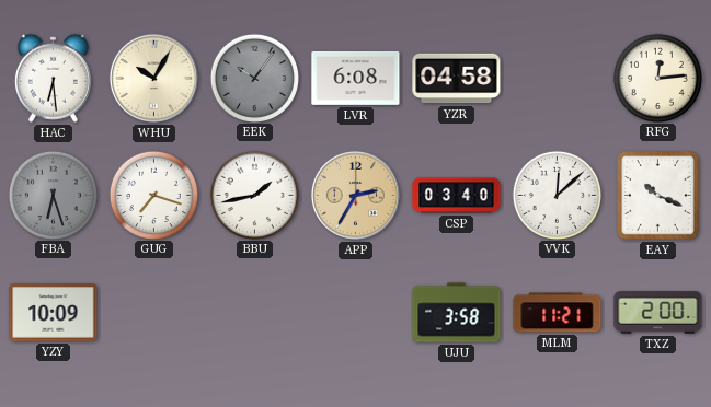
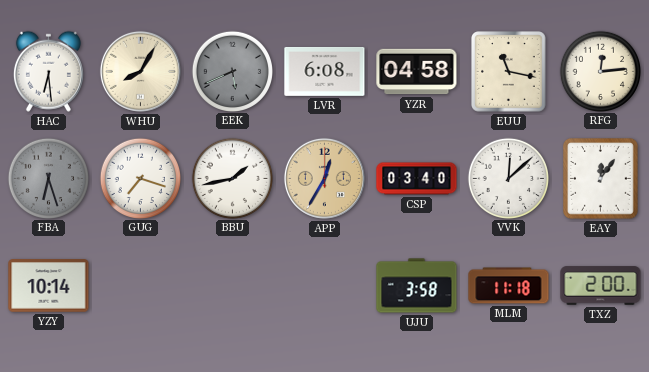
WHU: 10:05 -> 8:05
EEK: 10:06 -> 5:41
EUU: none -> 11:17
APP: 2:35 -> 12:35
EAY: 10:19 -> 12:06
YZY: 10:09 -> 10:14
MLM: 11:21 -> 11:18
